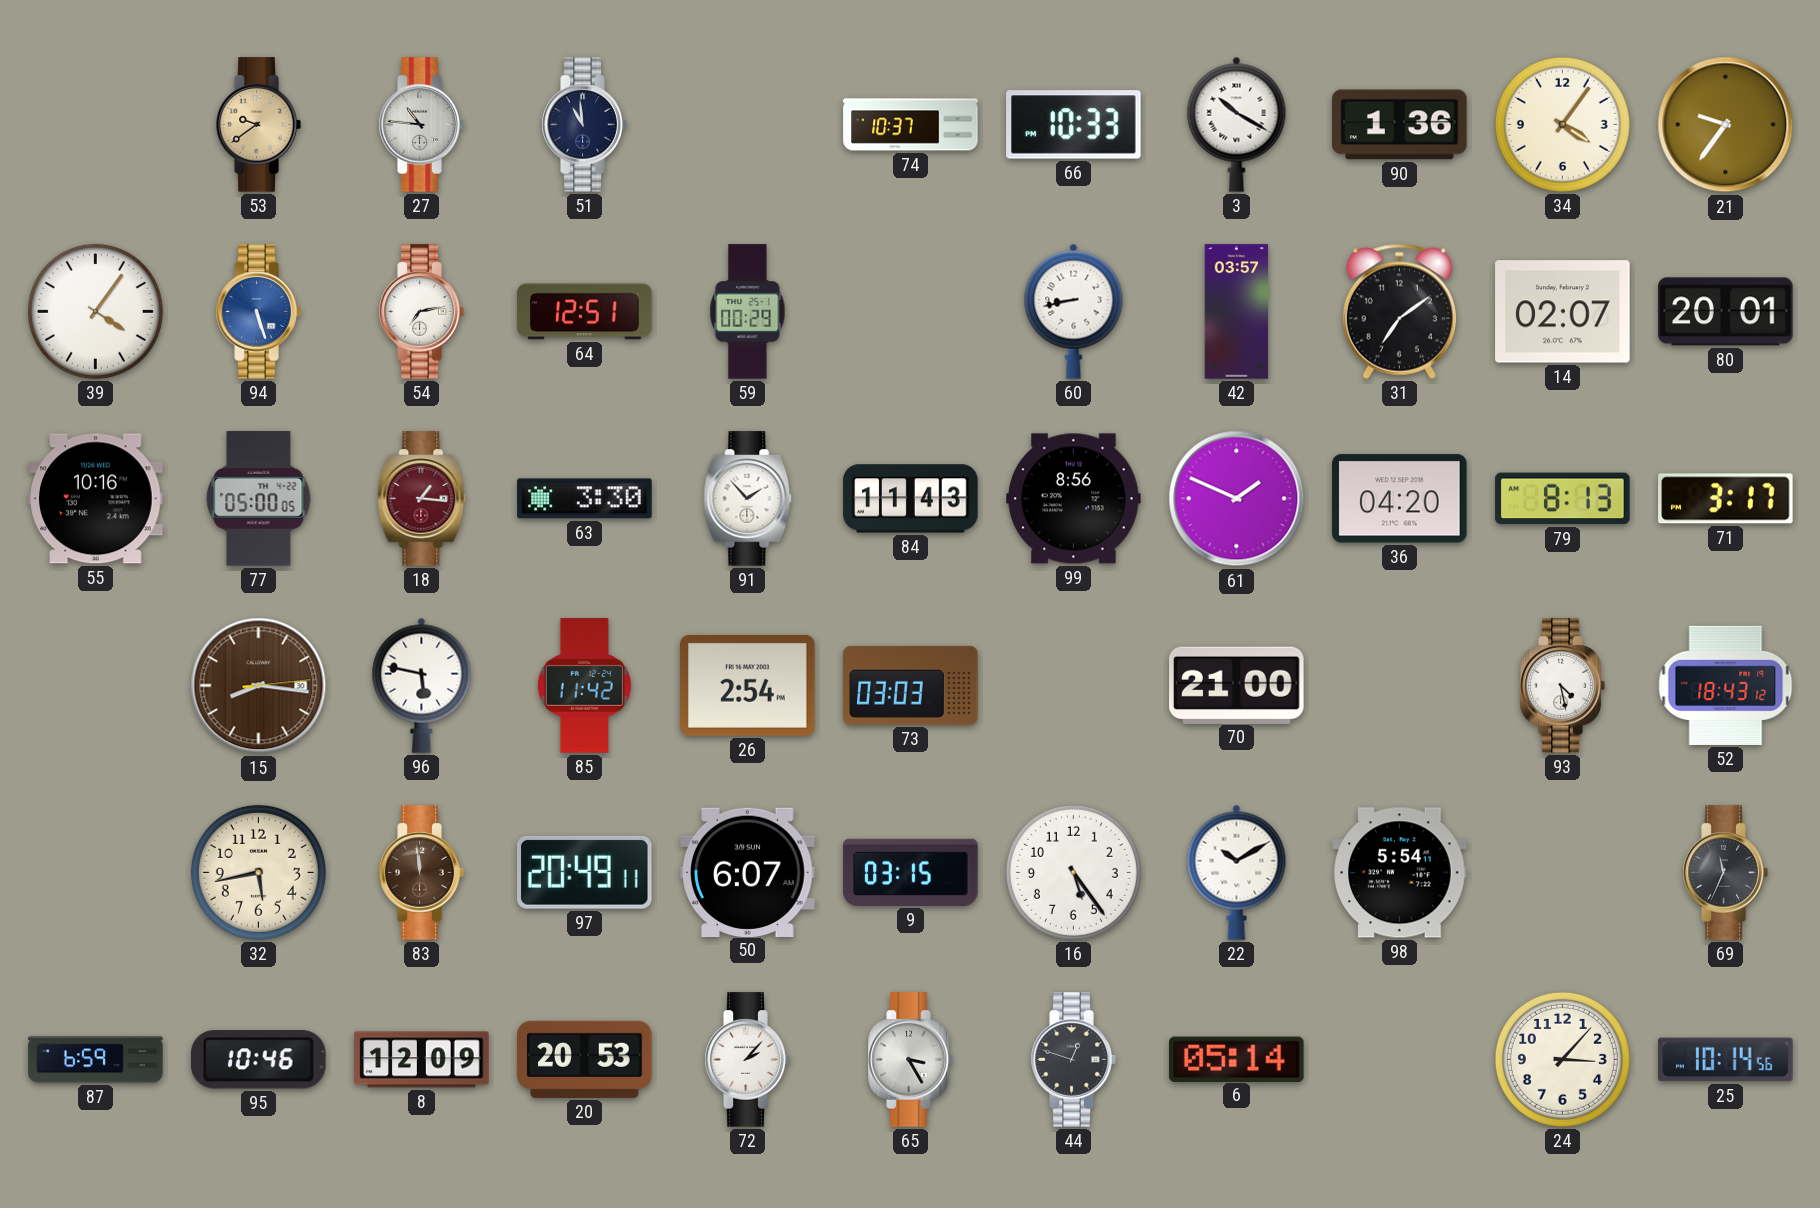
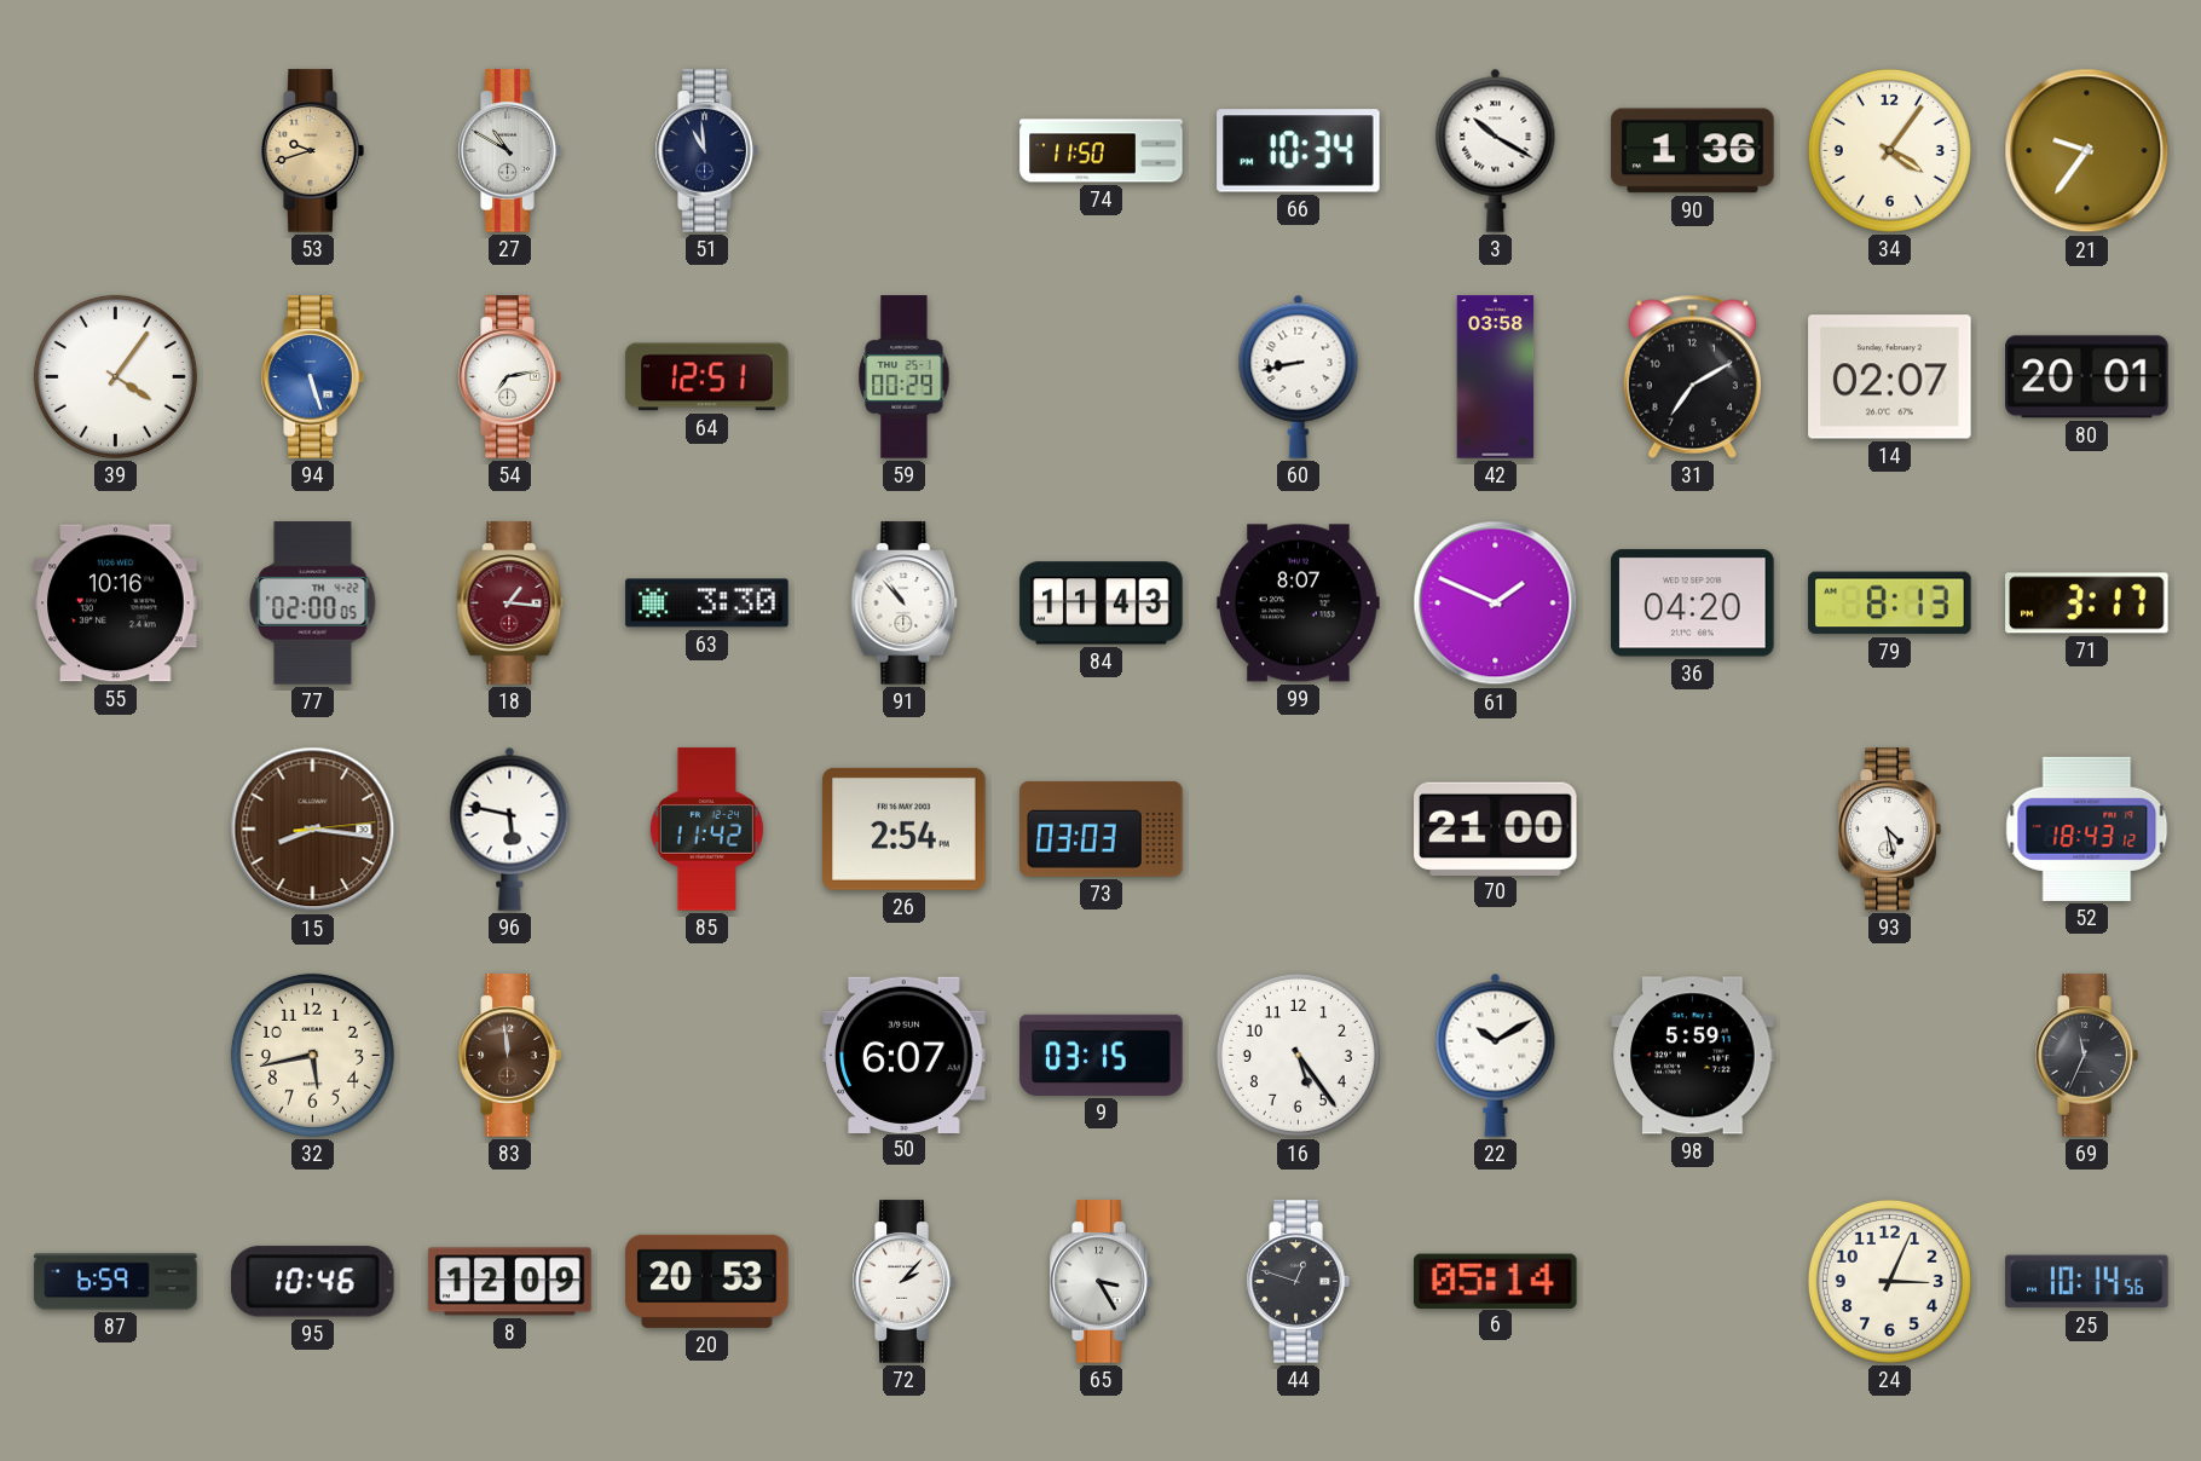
53: 9:39 -> 9:42
27: 10:46 -> 10:50
74: 10:37 -> 11:50
66: 10:33 -> 10:34
42: 03:57 -> 03:58
31: 7:09 -> 7:10
77: 05:00 -> 02:00
91: 1:53 -> 10:53
99: 8:56 -> 8:07
97: 20:49 -> none
98: 5:54 -> 5:59
24: 3:07 -> 3:04
